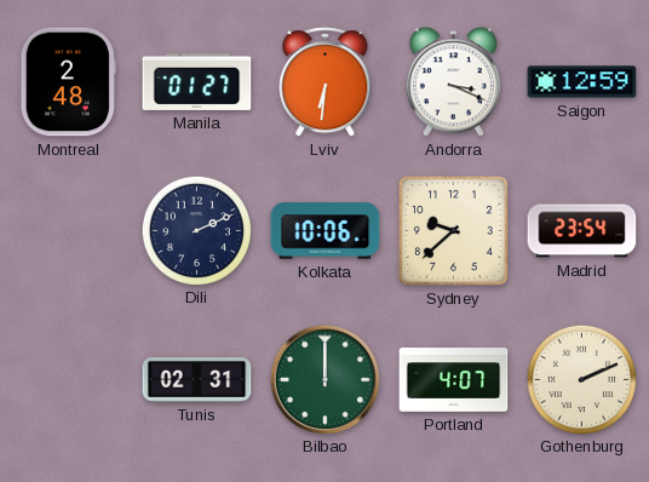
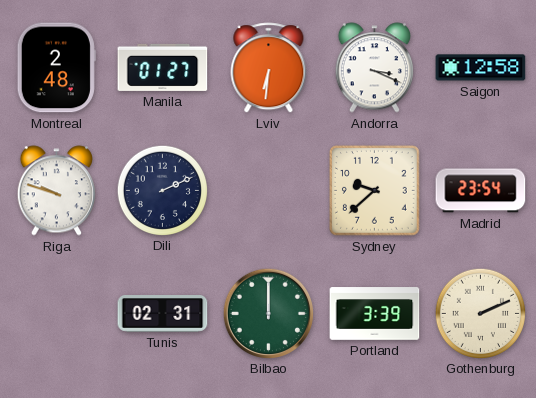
Saigon: 12:59 -> 12:58
Riga: none -> 9:48
Kolkata: 10:06 -> none
Portland: 4:07 -> 3:39
